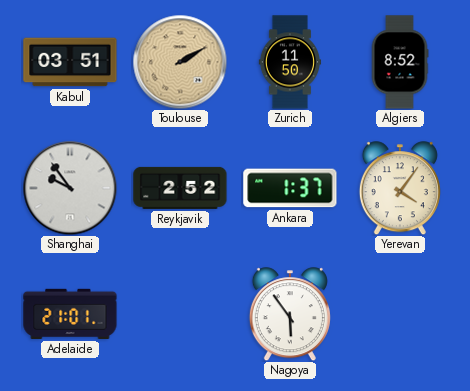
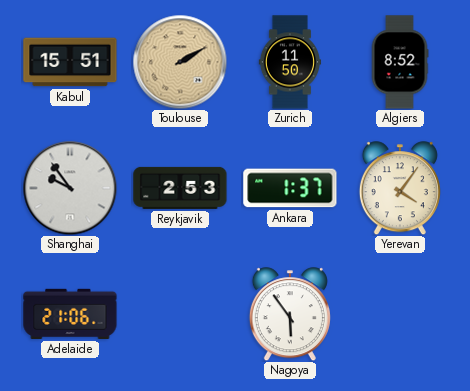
Kabul: 03:51 -> 15:51
Reykjavik: 2:52 -> 2:53
Adelaide: 21:01 -> 21:06
